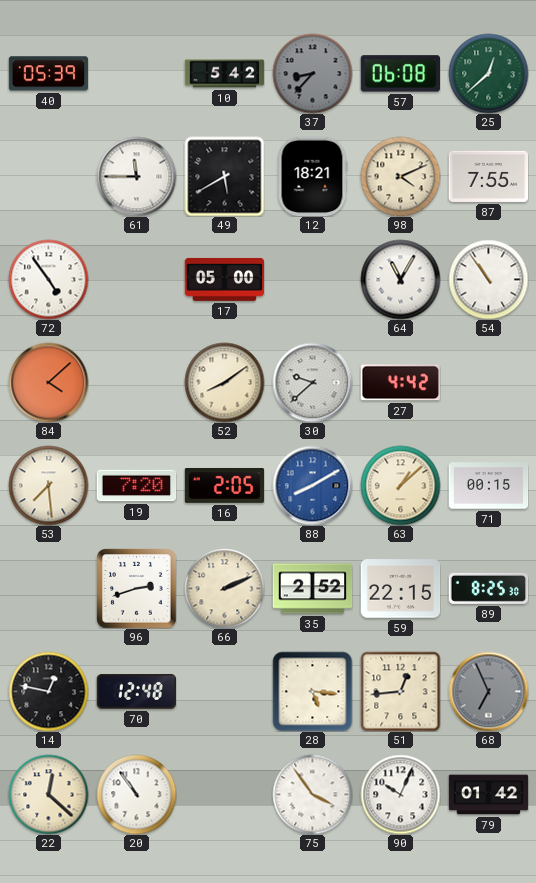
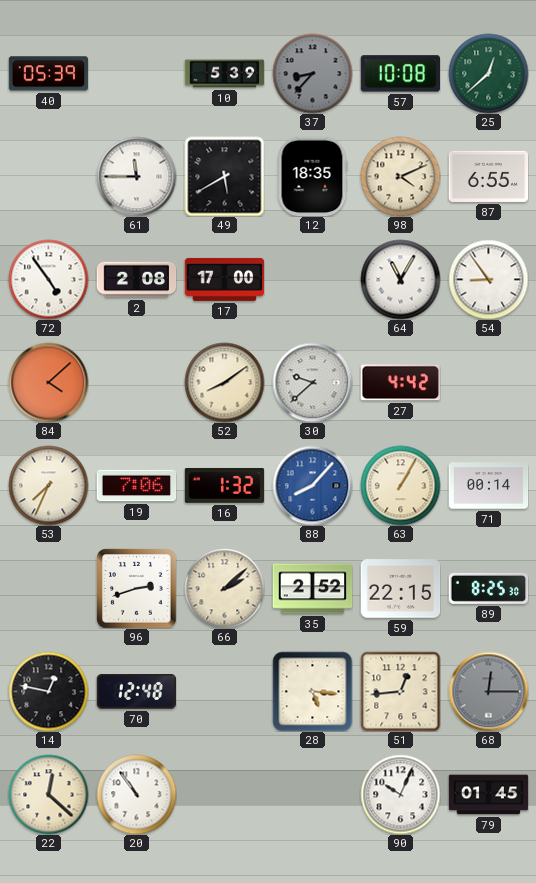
10: 5:42 -> 5:39
57: 06:08 -> 10:08
12: 18:21 -> 18:35
87: 7:55 -> 6:55
2: none -> 2:08
17: 05:00 -> 17:00
54: 10:54 -> 8:54
53: 7:29 -> 7:34
19: 7:20 -> 7:06
16: 2:05 -> 1:32
88: 8:10 -> 8:07
63: 1:08 -> 1:05
71: 00:15 -> 00:14
66: 2:11 -> 2:08
68: 6:56 -> 12:15
75: 3:54 -> none
79: 01:42 -> 01:45
